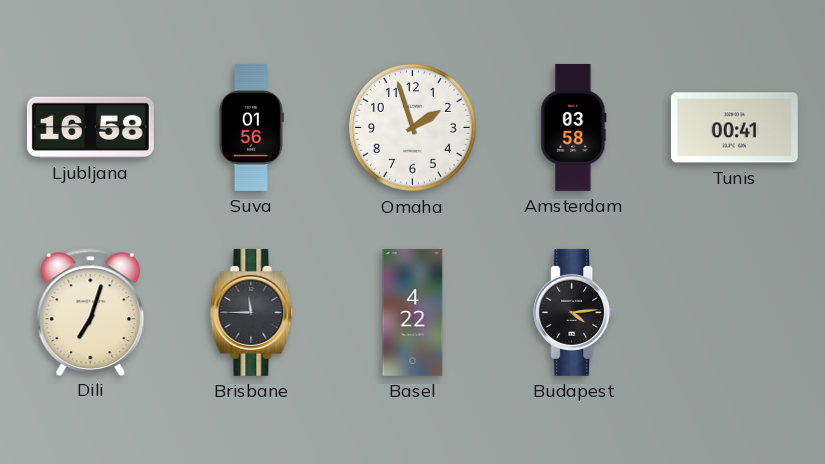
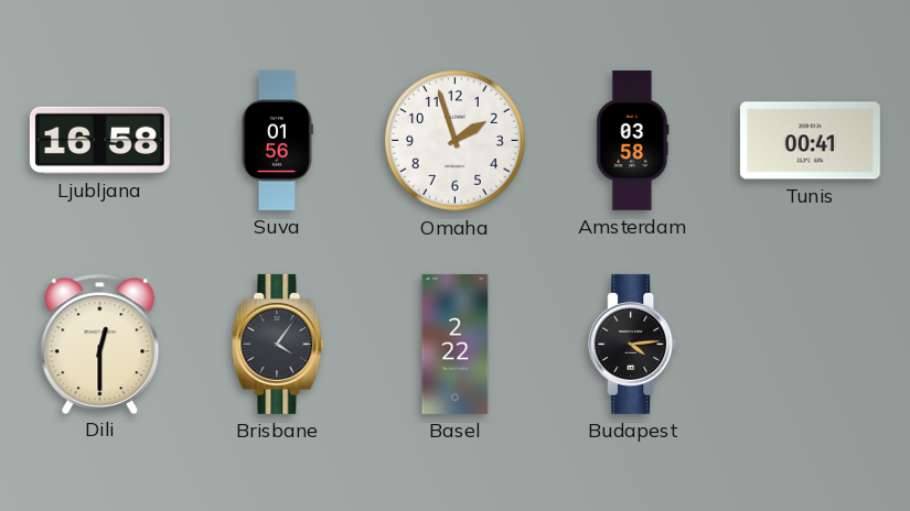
Dili: 7:03 -> 12:30
Brisbane: 11:45 -> 4:06
Basel: 4:22 -> 2:22
